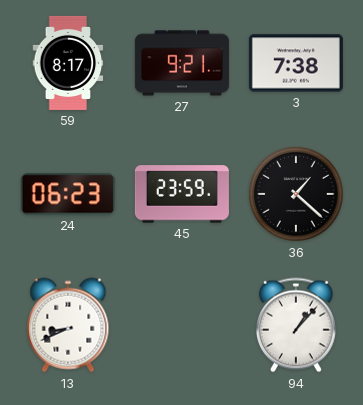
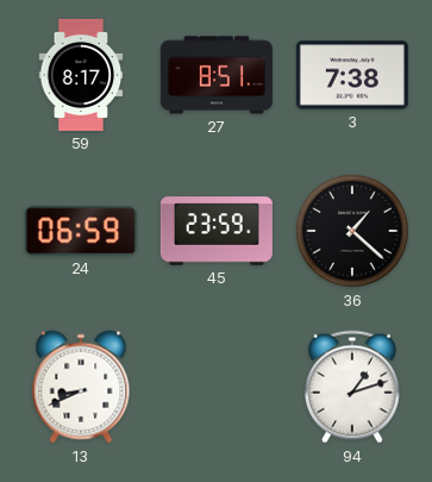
27: 9:21 -> 8:51
24: 06:23 -> 06:59
94: 1:07 -> 1:12
